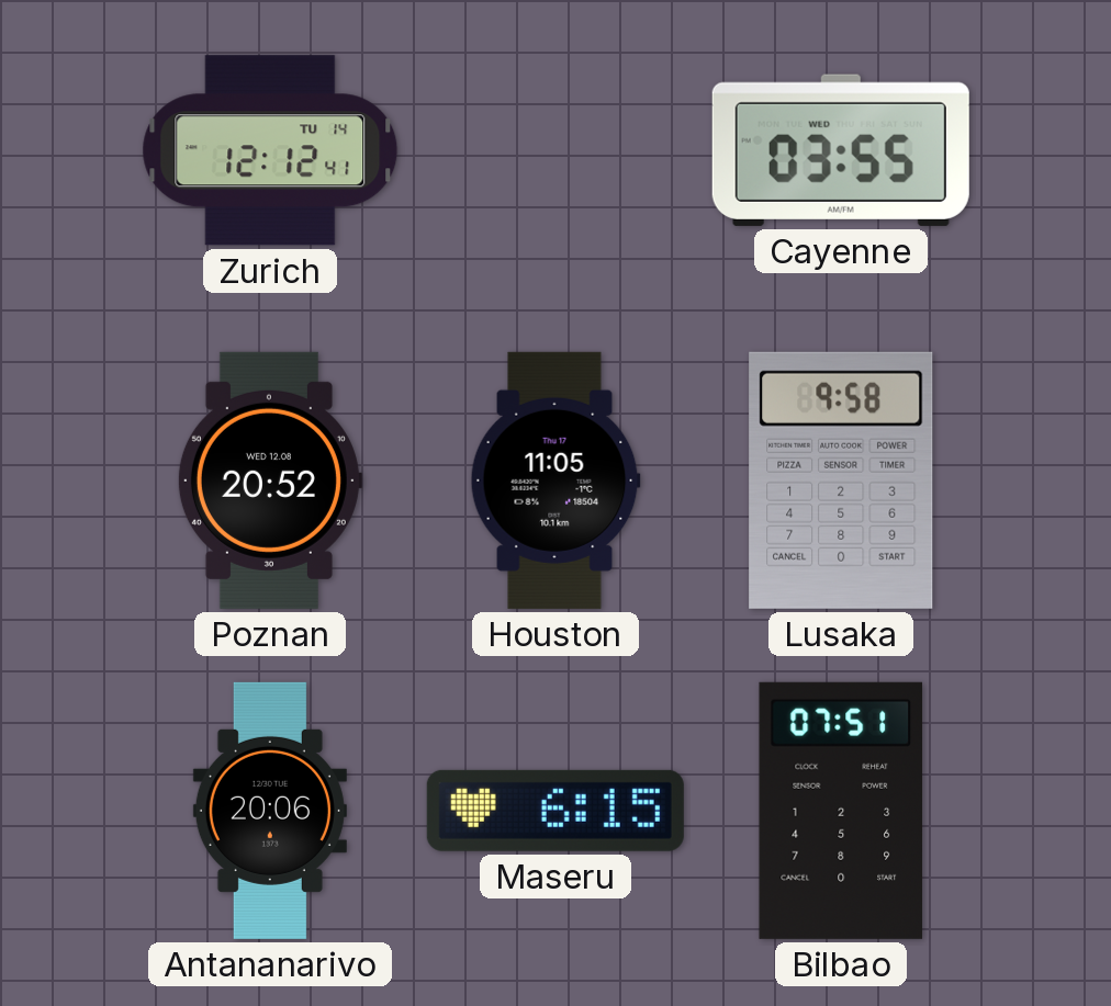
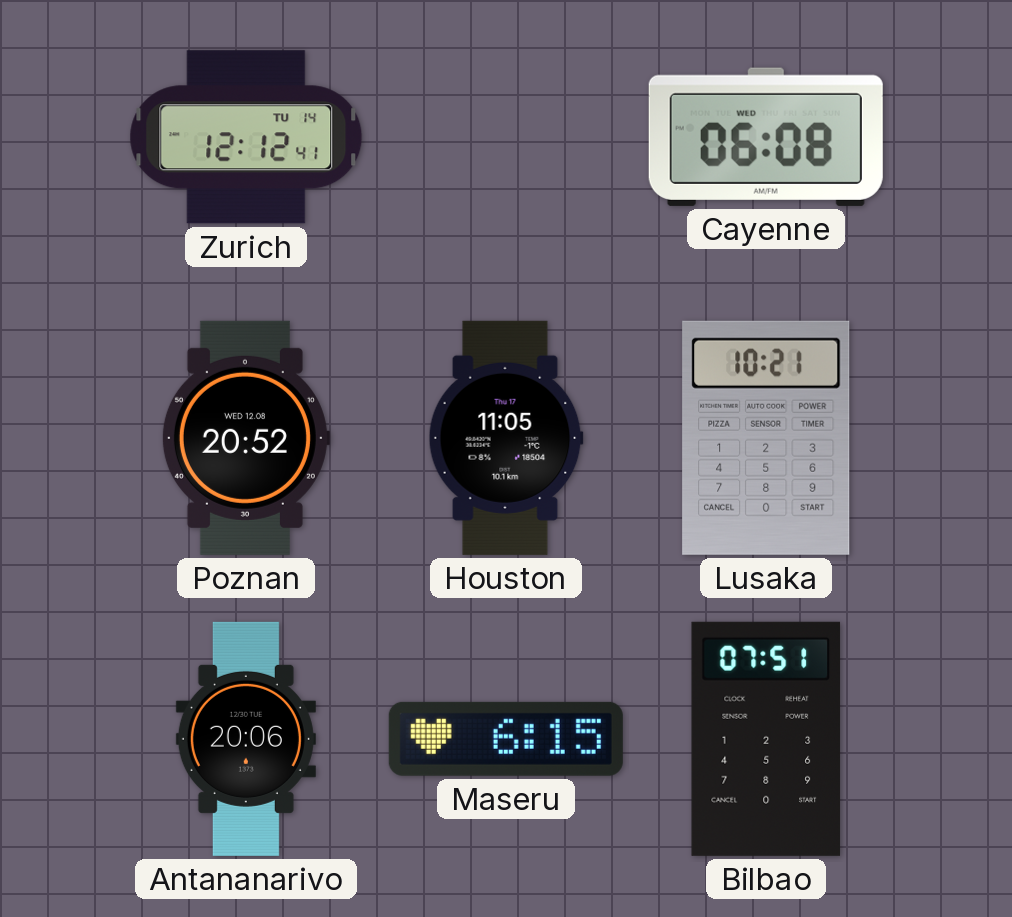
Cayenne: 03:55 -> 06:08
Lusaka: 9:58 -> 10:21
